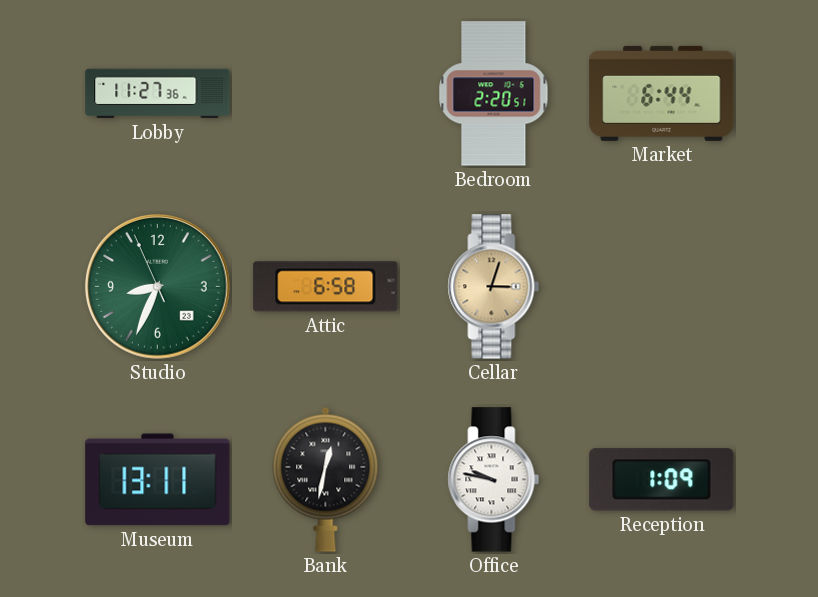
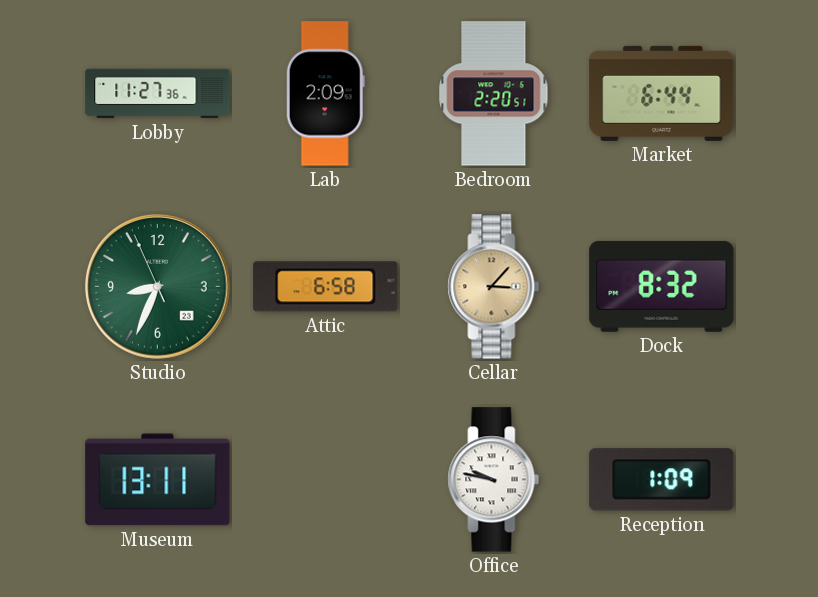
Lab: none -> 2:09
Cellar: 3:03 -> 3:07
Dock: none -> 8:32
Bank: 12:32 -> none
